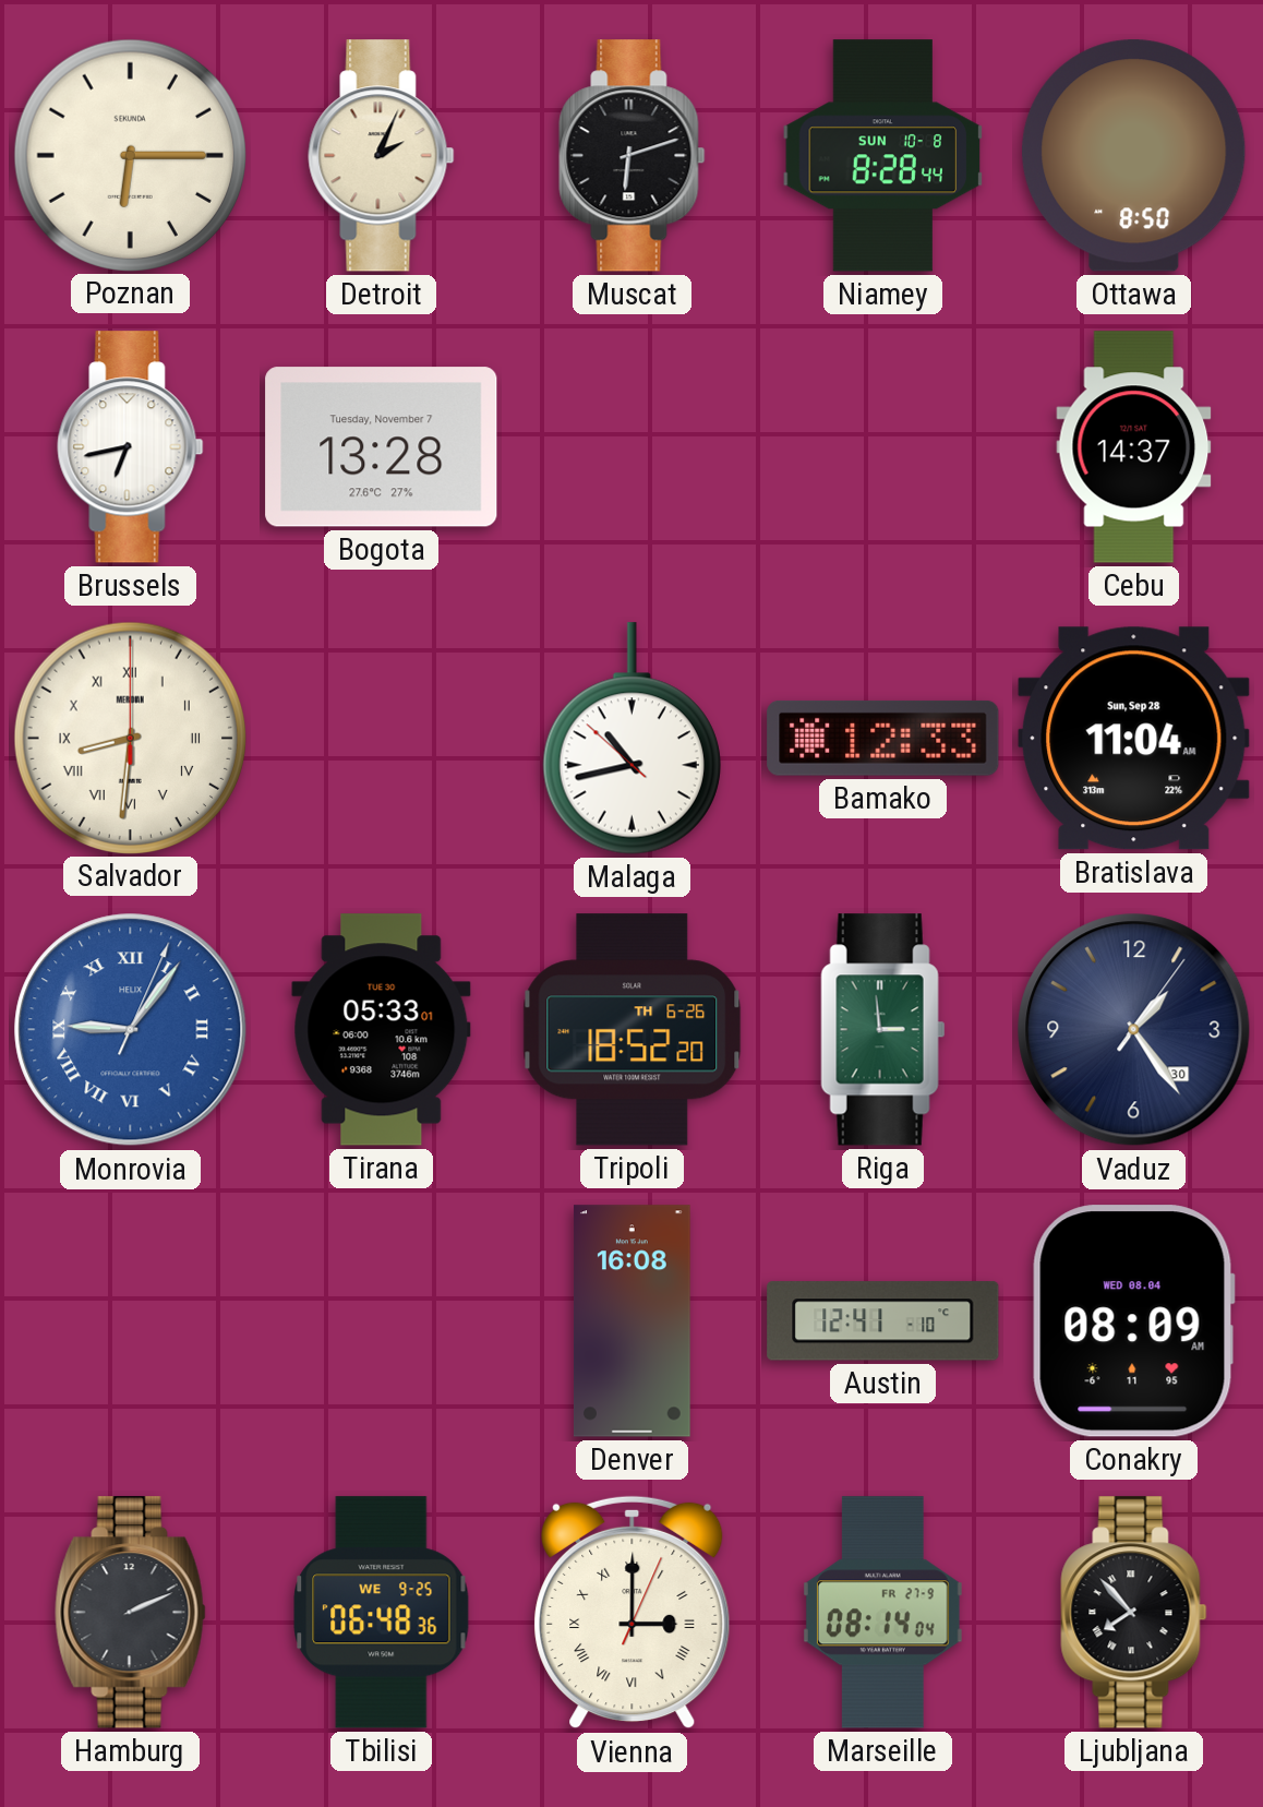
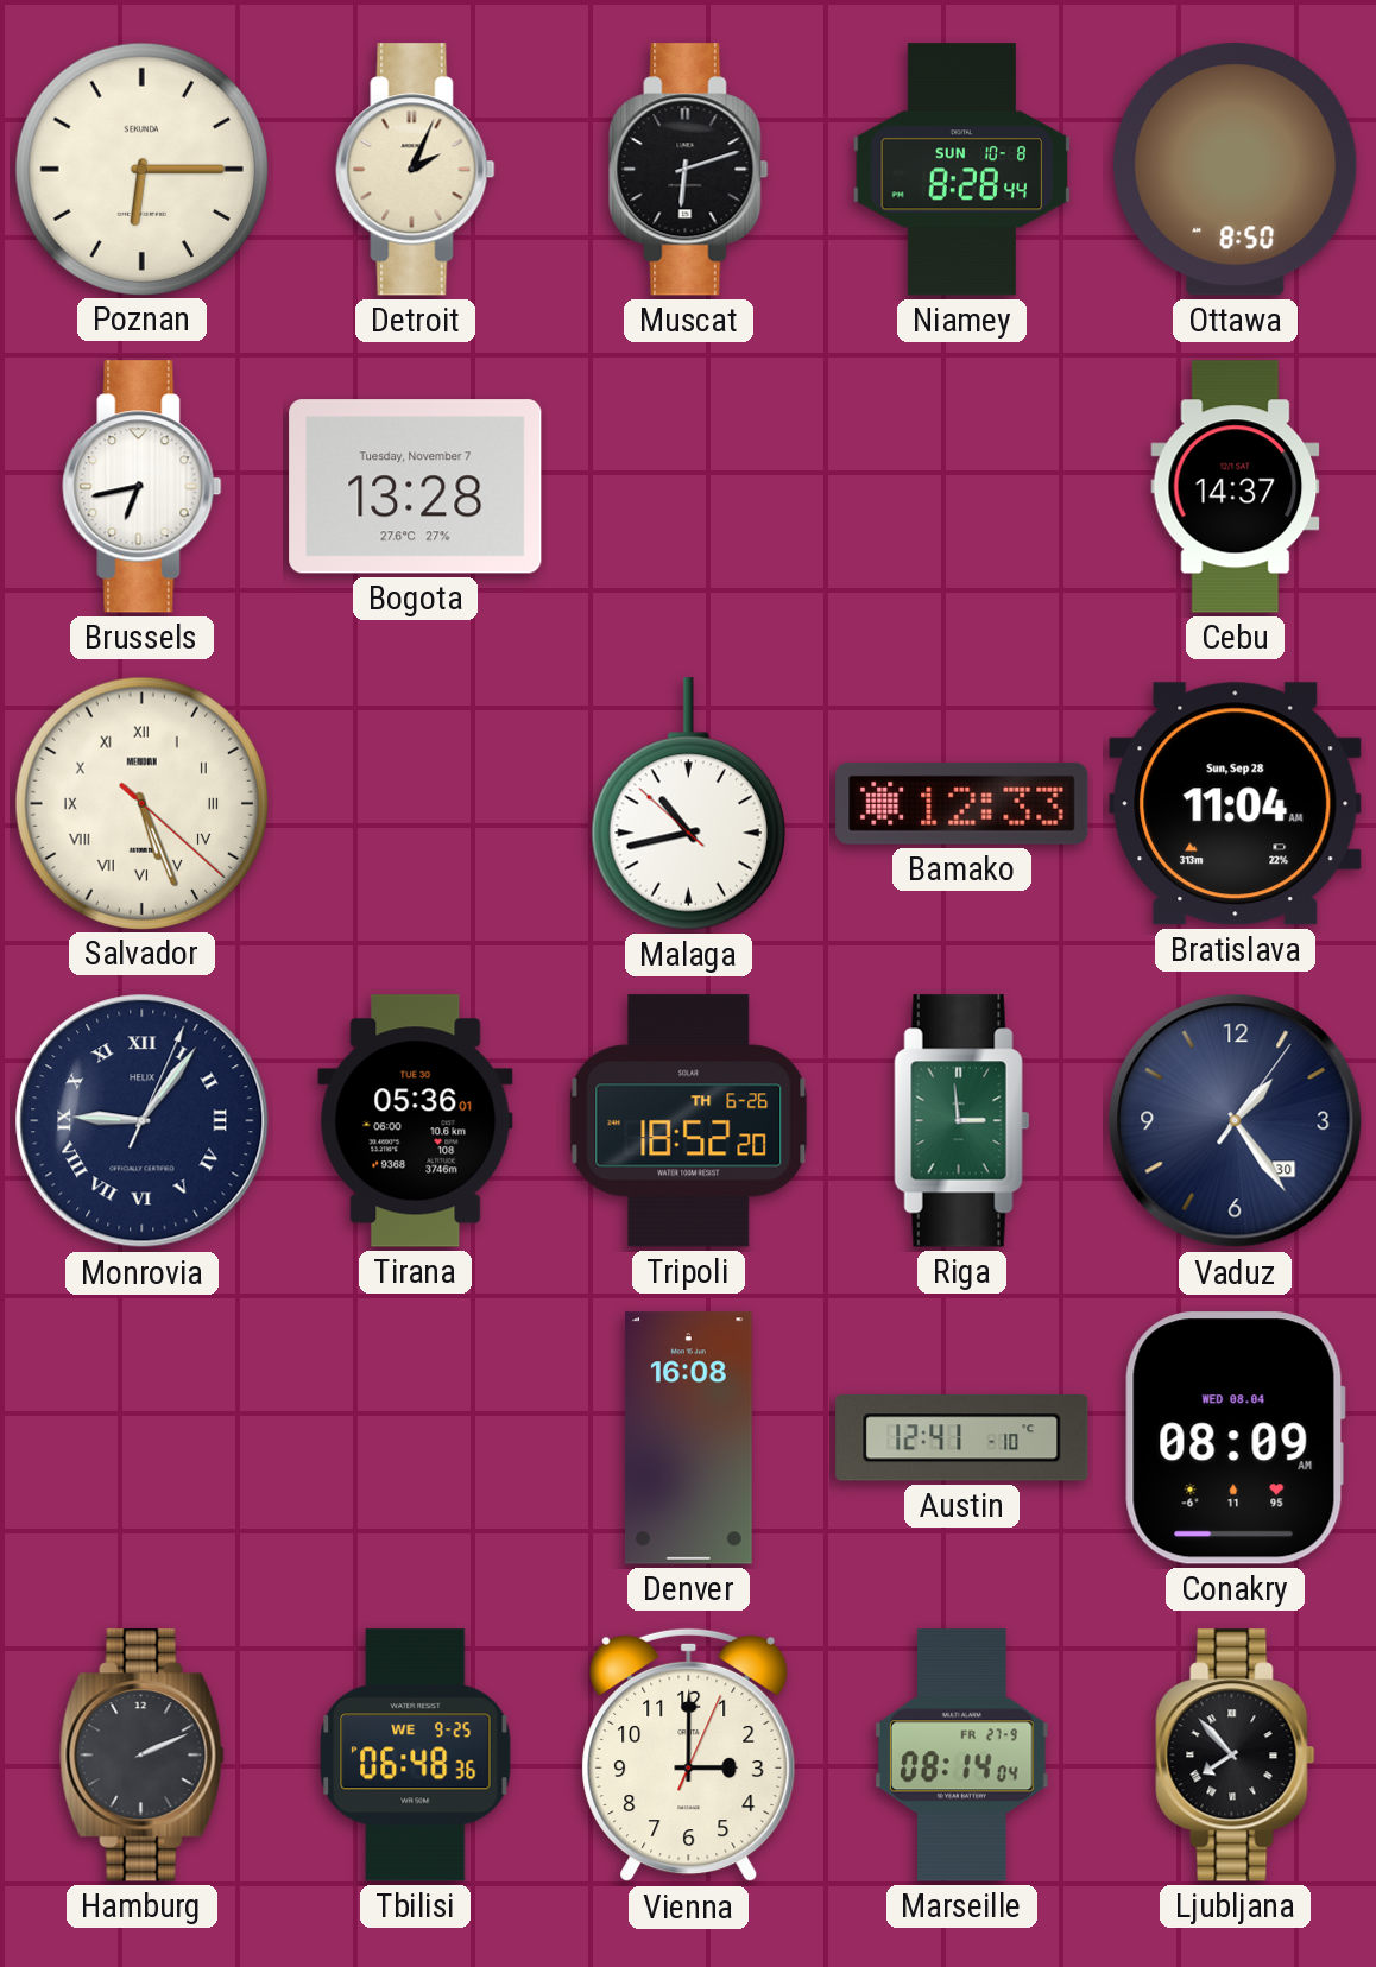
Salvador: 8:31 -> 5:26
Monrovia dial: blue -> navy
Tirana: 05:33 -> 05:36
Vienna numerals: Roman -> Arabic
